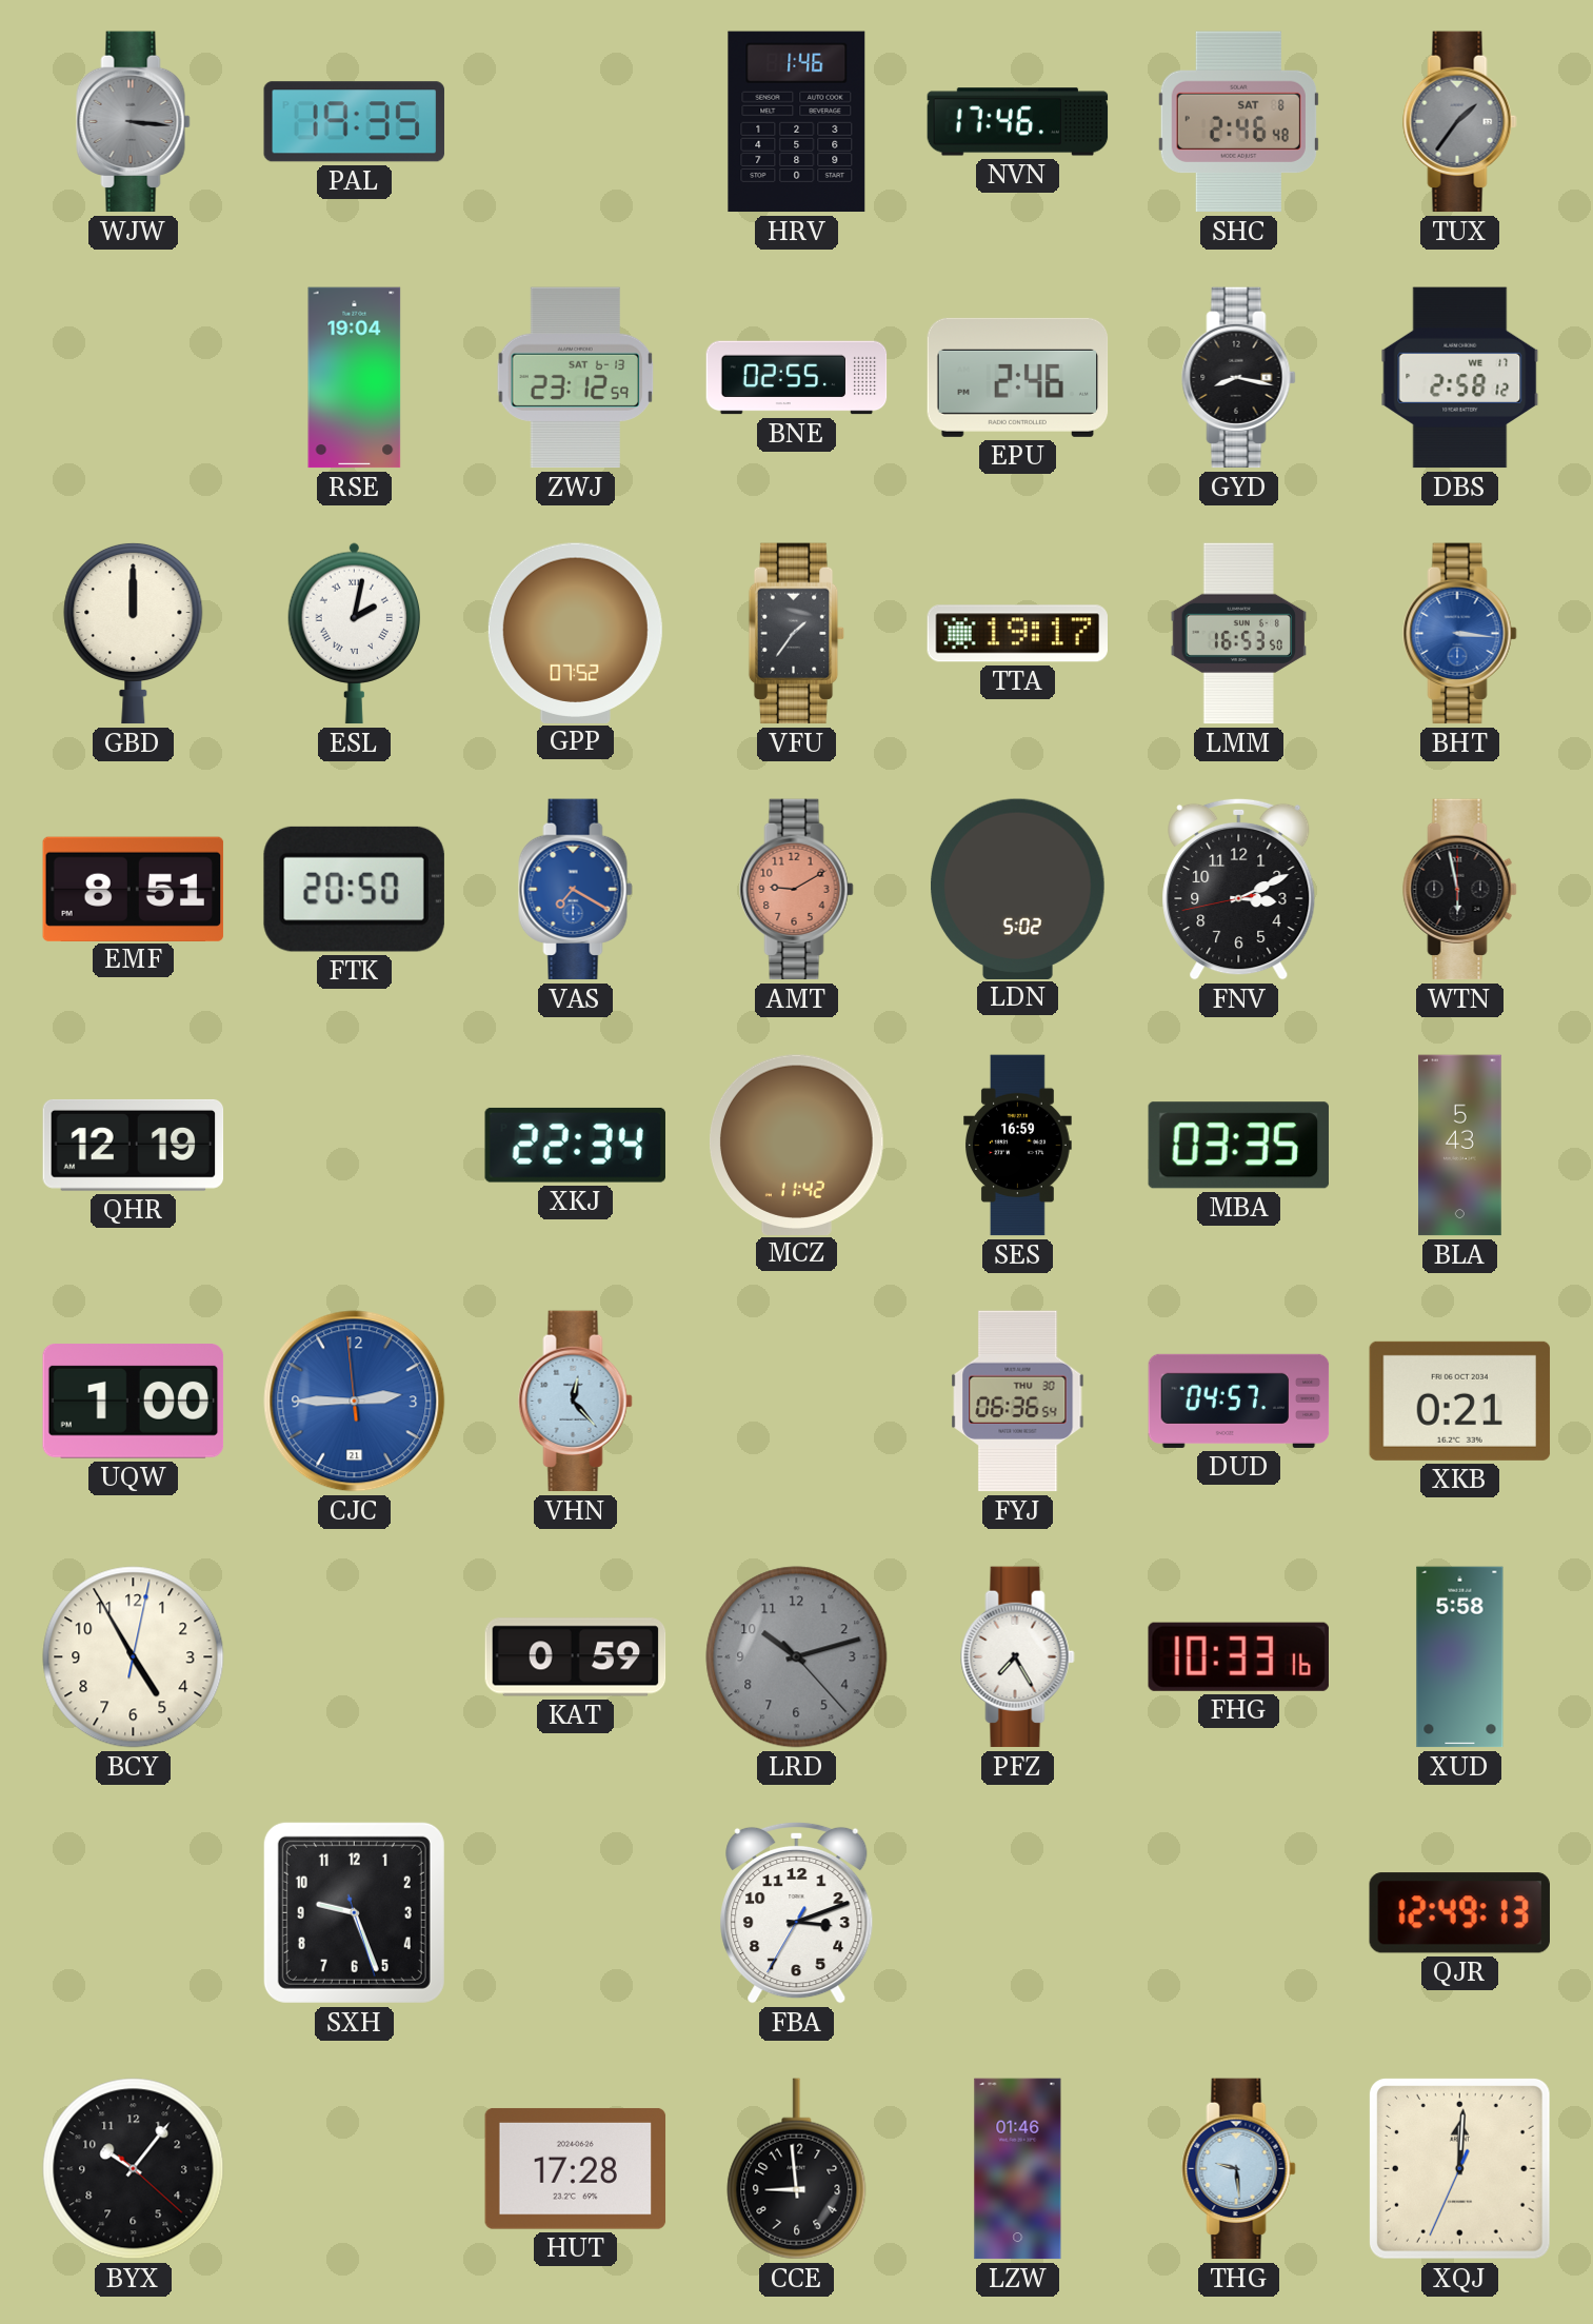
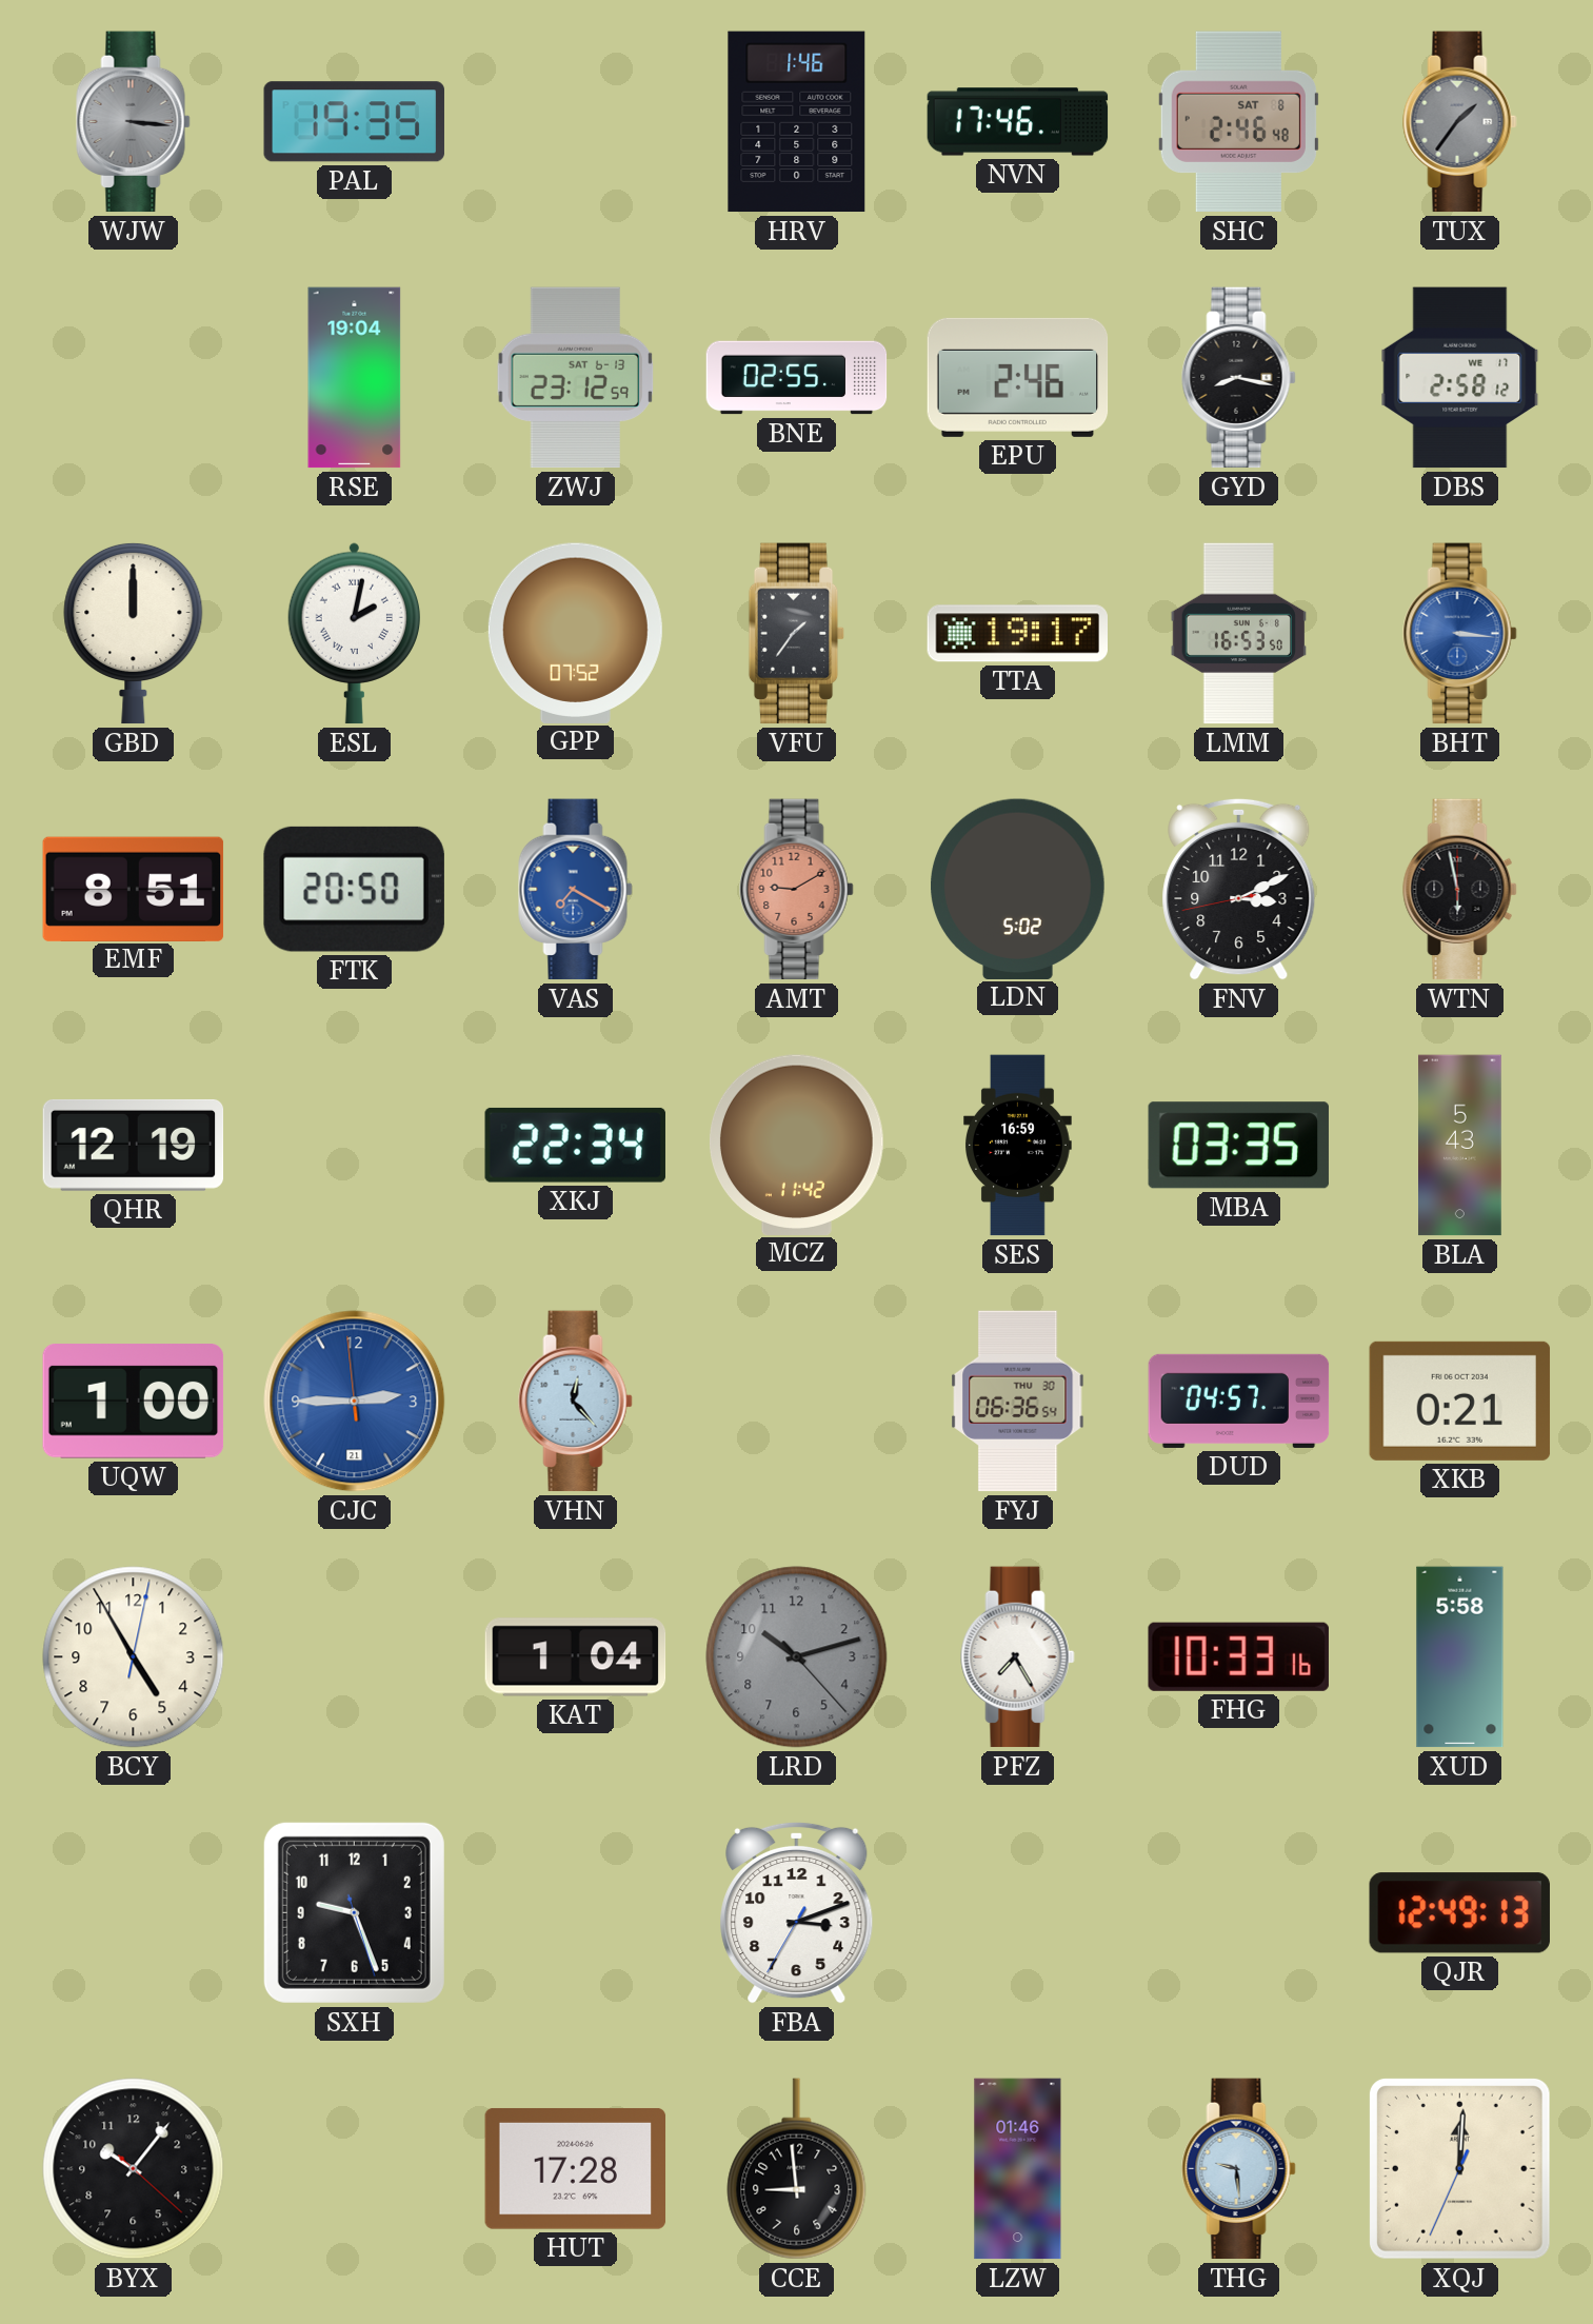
KAT: 0:59 -> 1:04
